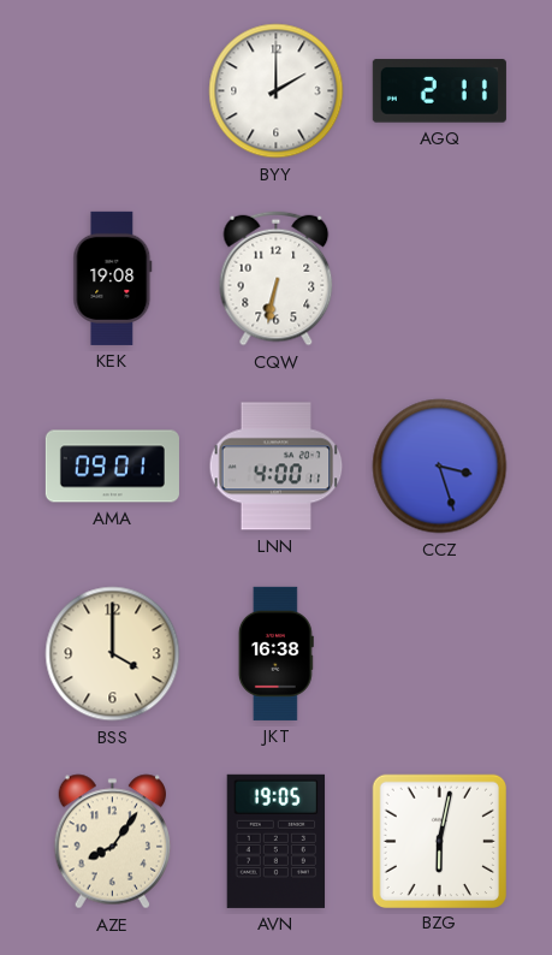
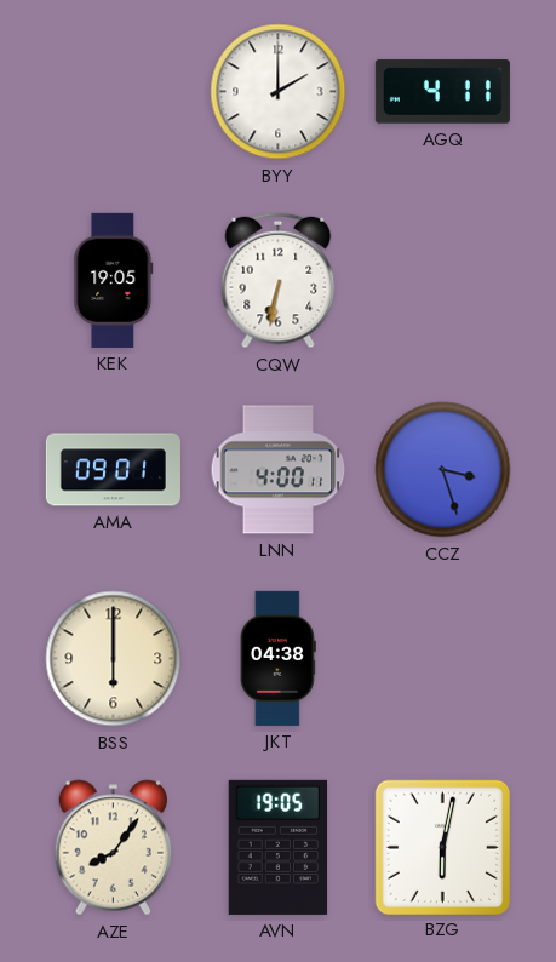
AGQ: 2:11 -> 4:11
KEK: 19:08 -> 19:05
BSS: 4:00 -> 6:00
JKT: 16:38 -> 04:38
